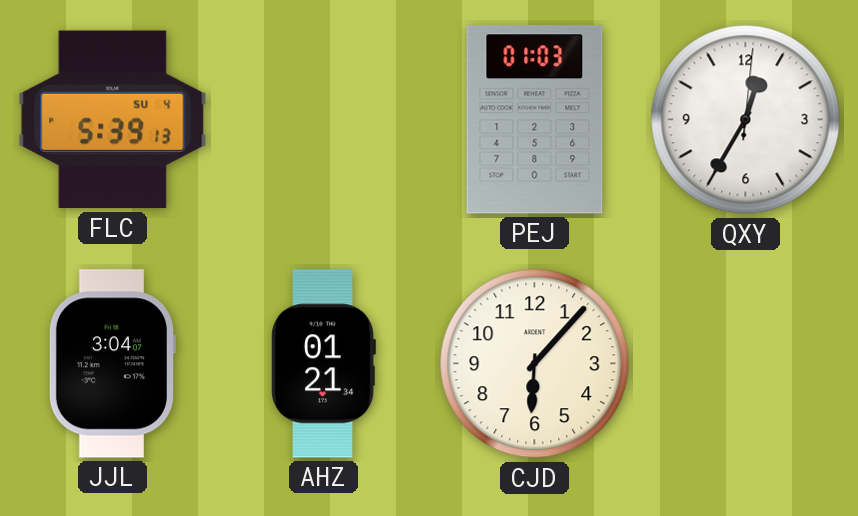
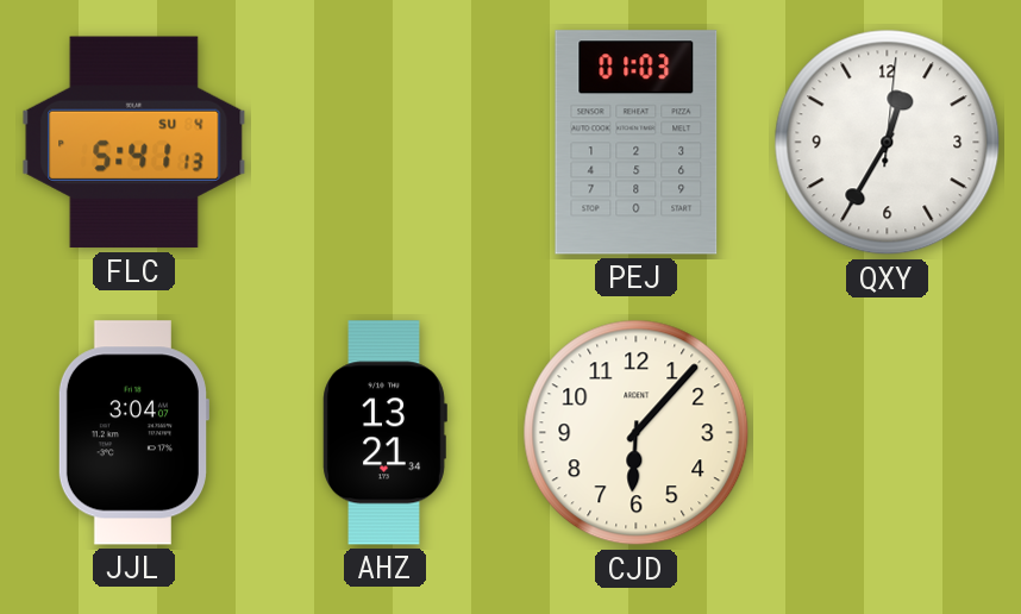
FLC: 5:39 -> 5:41
AHZ: 01:21 -> 13:21
